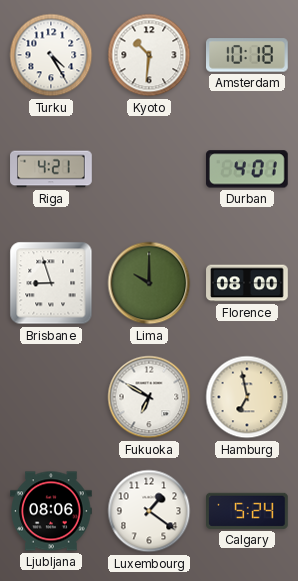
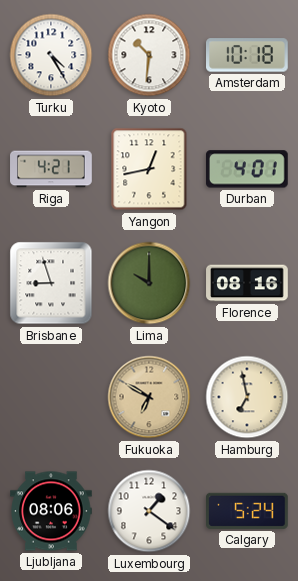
Yangon: none -> 12:43
Florence: 08:00 -> 08:16
Fukuoka dial: white -> champagne
